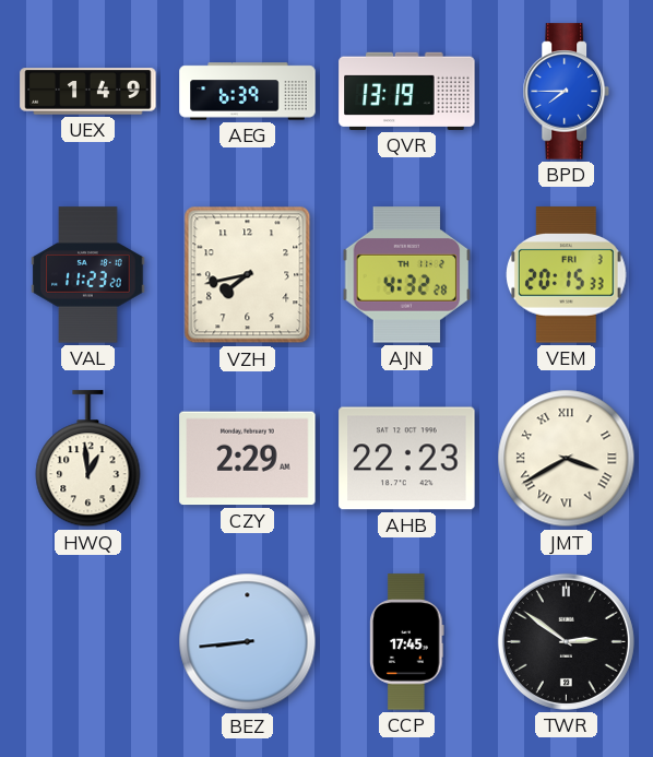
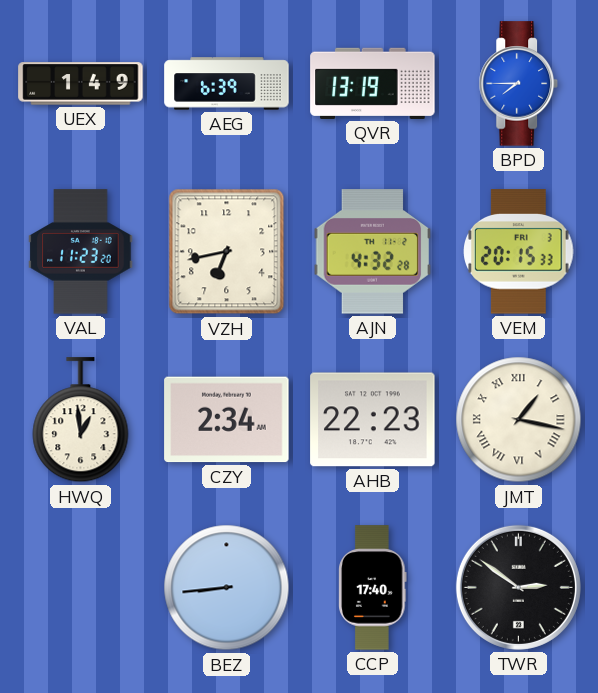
VZH: 7:43 -> 6:43
CZY: 2:29 -> 2:34
JMT: 3:40 -> 1:17
CCP: 17:45 -> 17:40
